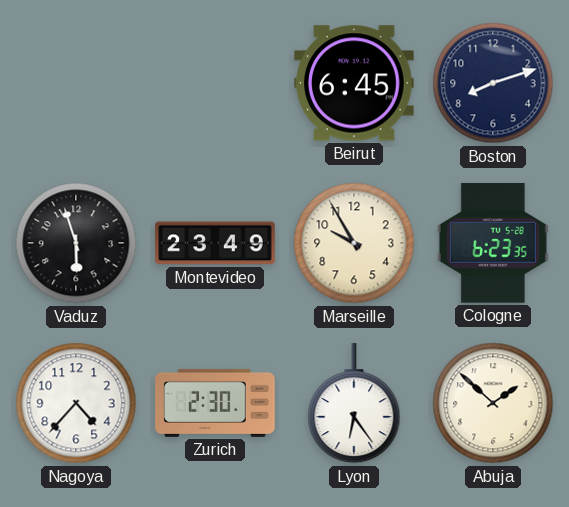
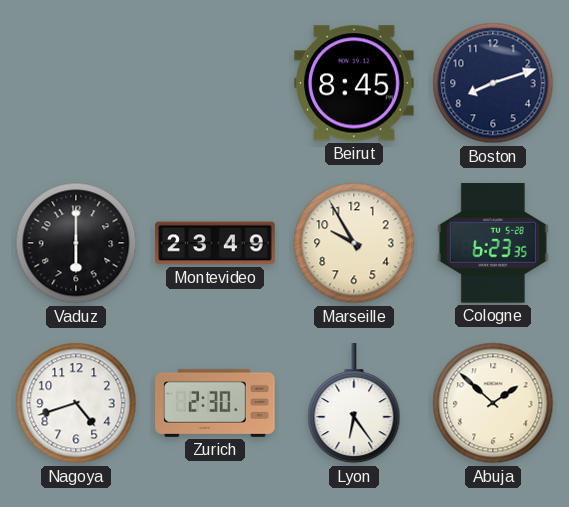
Beirut: 6:45 -> 8:45
Vaduz: 5:57 -> 6:00
Nagoya: 4:37 -> 4:42
